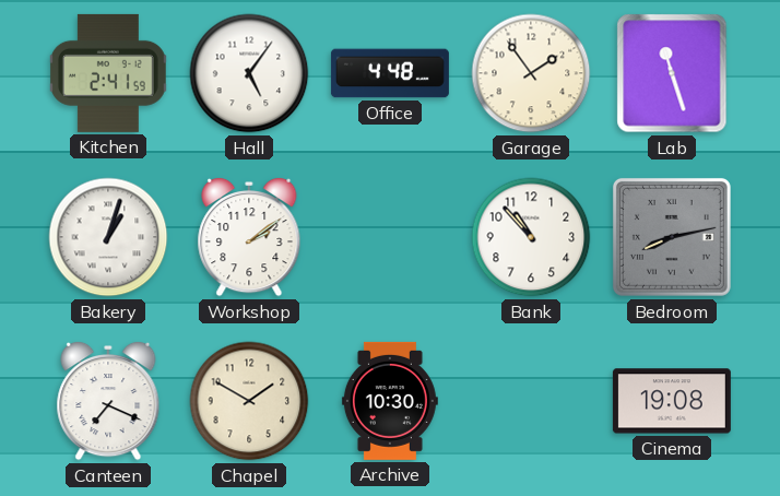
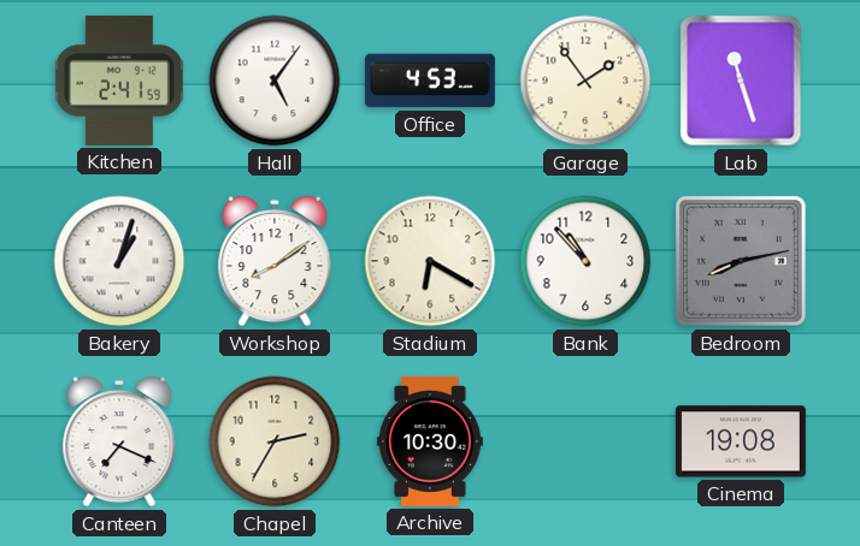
Office: 4:48 -> 4:53
Workshop: 2:09 -> 8:09
Stadium: none -> 6:20
Chapel: 1:50 -> 2:35
